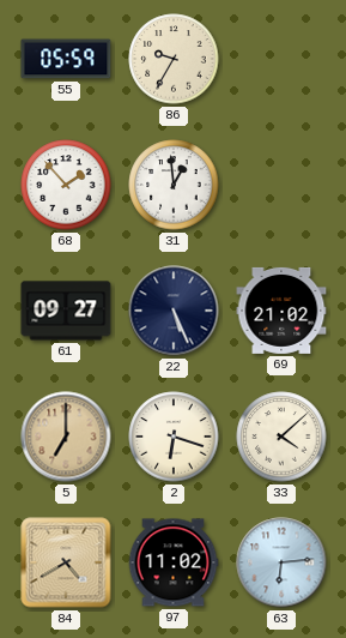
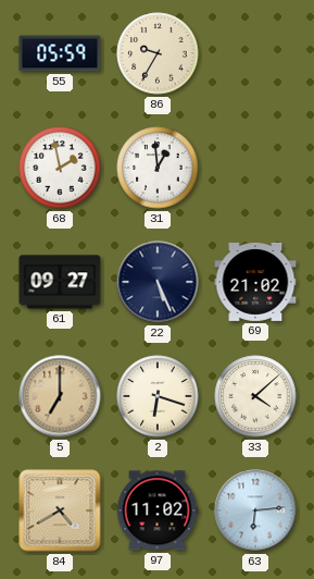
68: 1:53 -> 1:58
